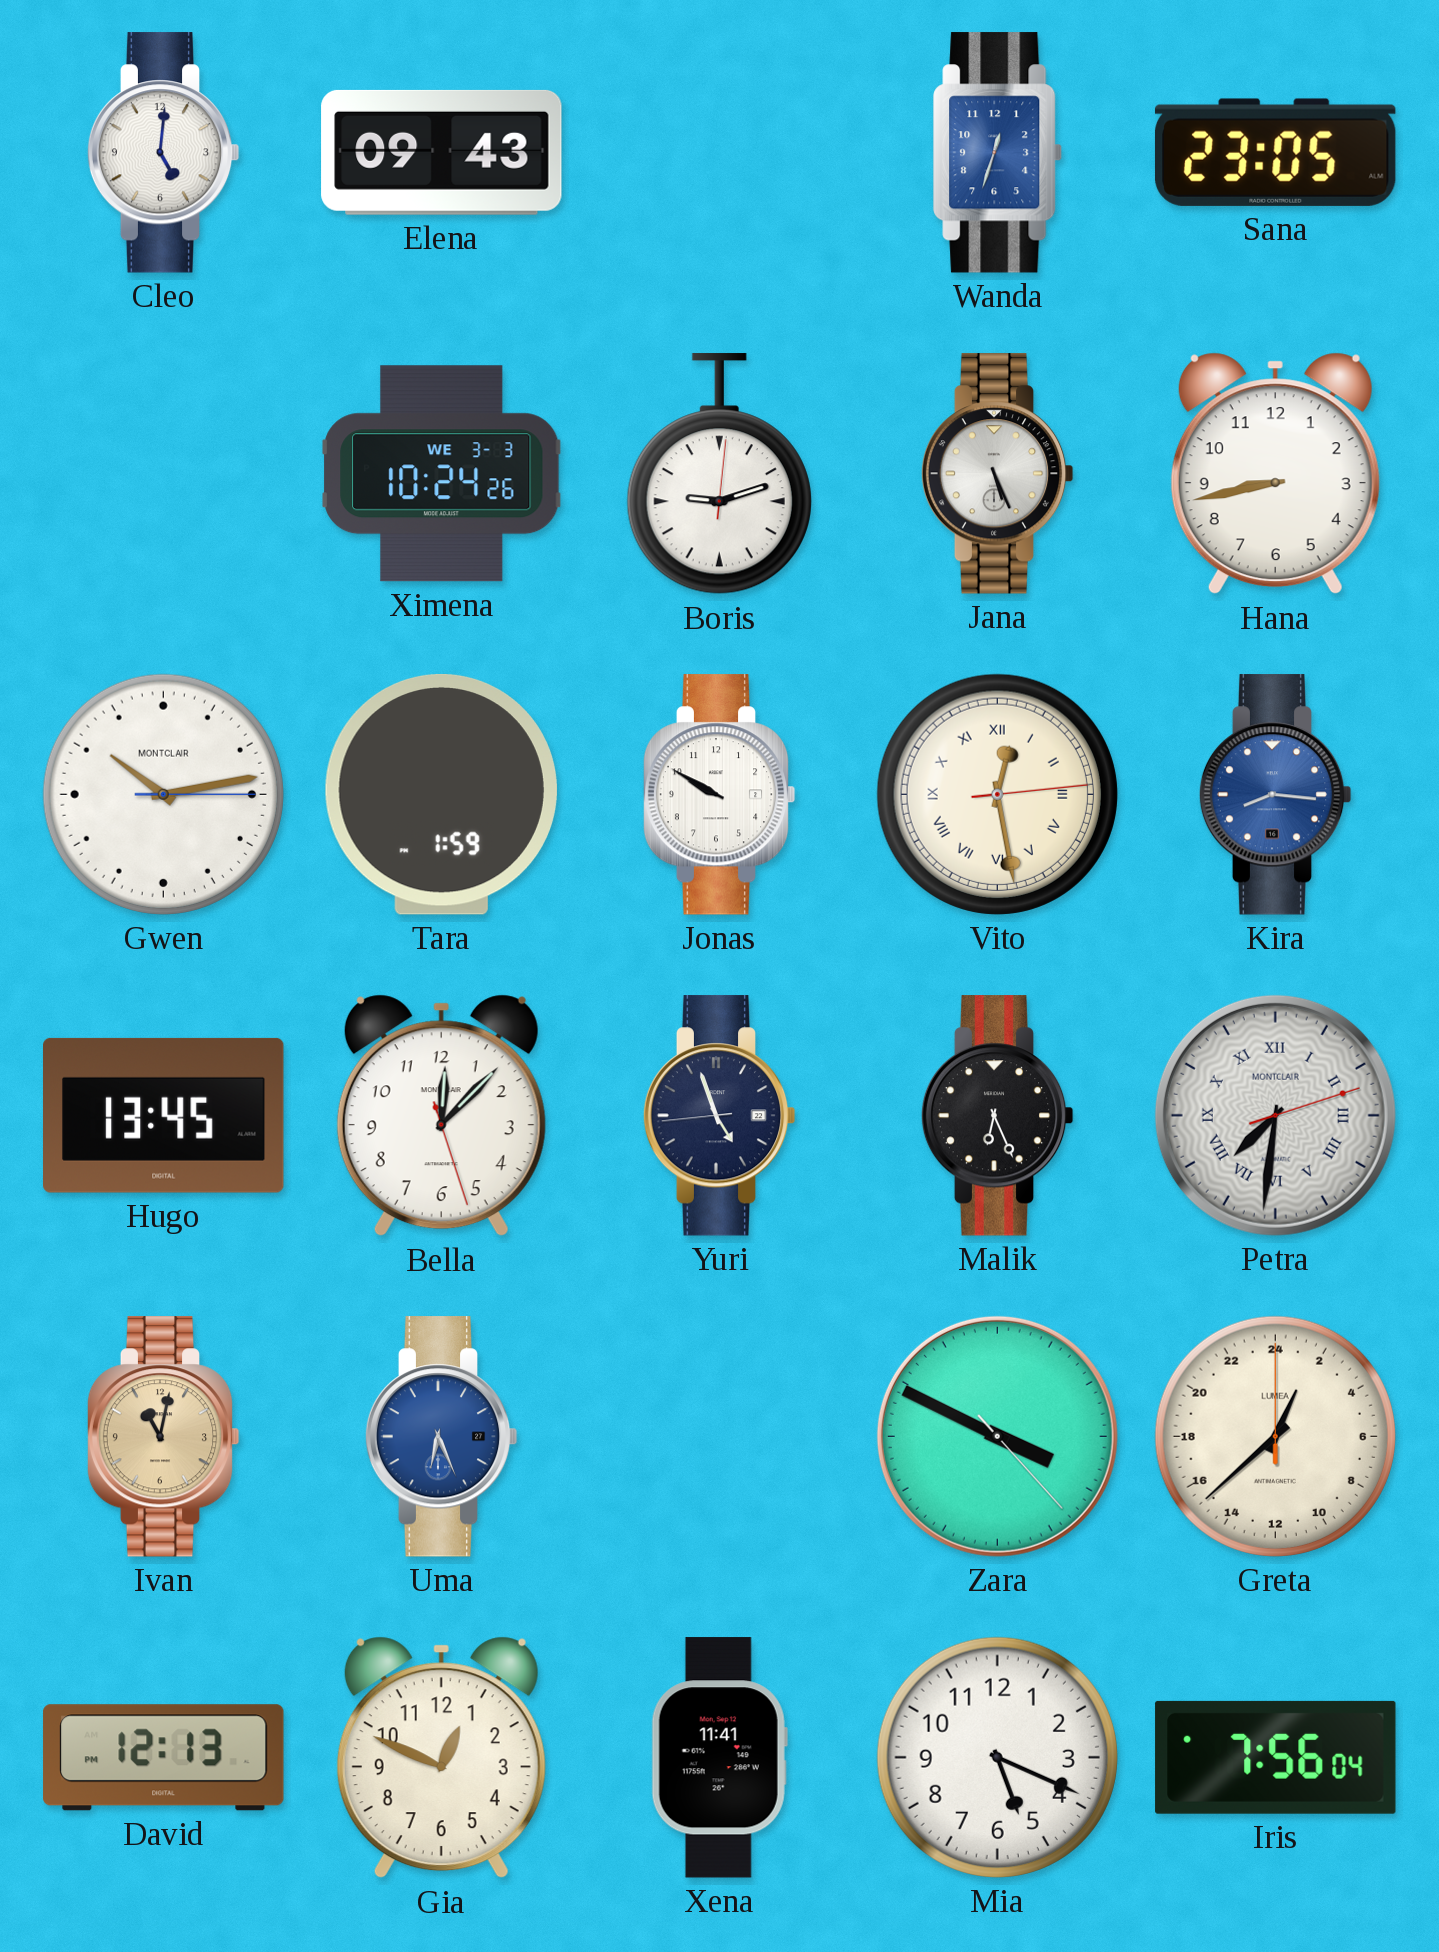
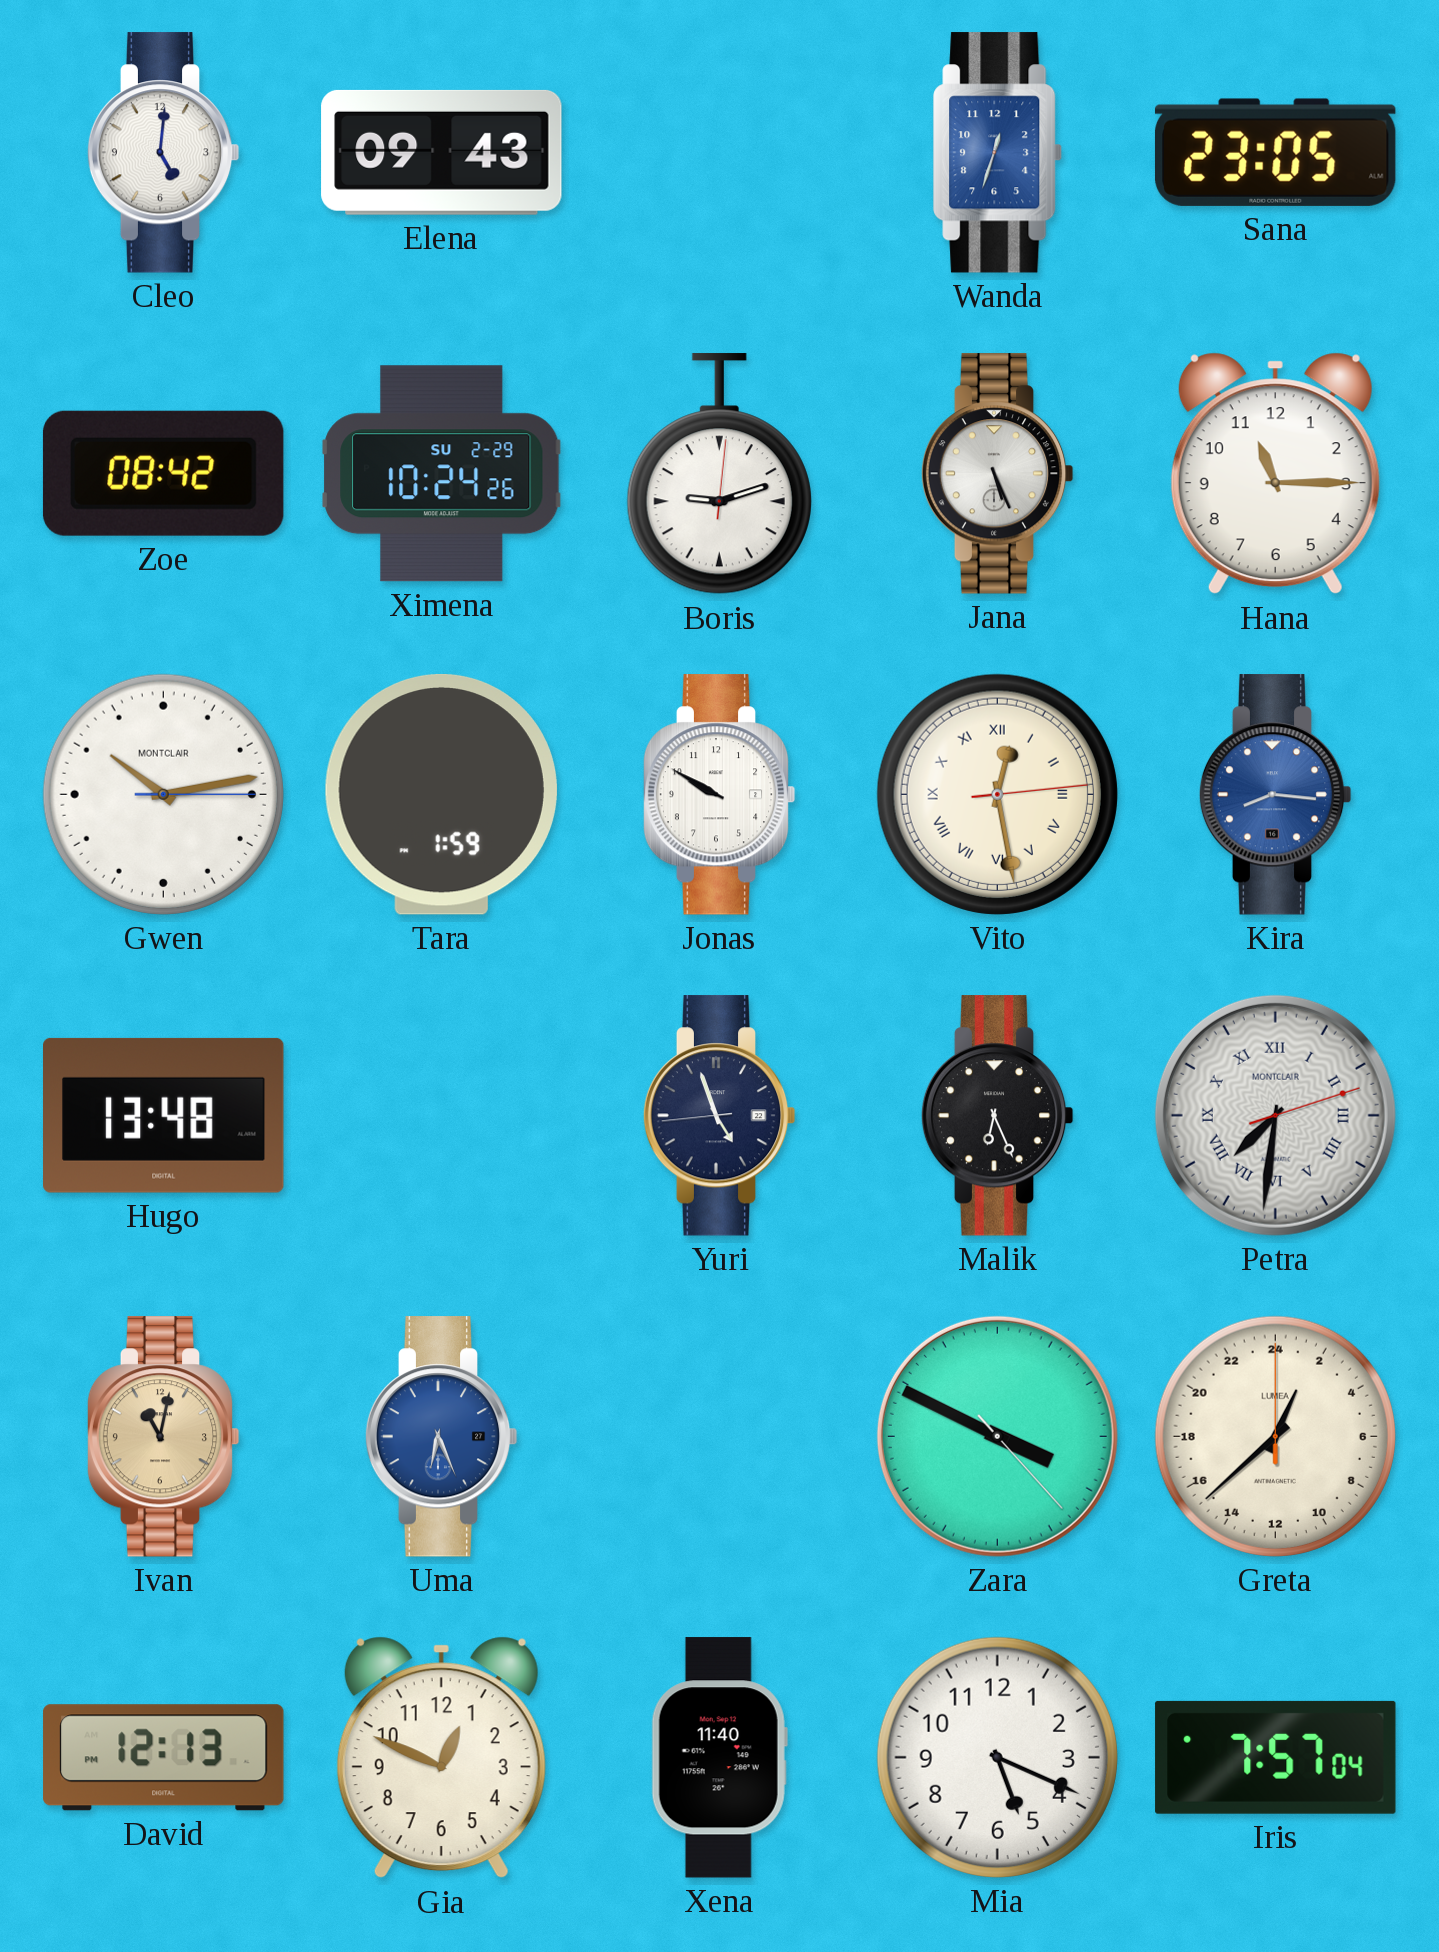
Zoe: none -> 08:42
Ximena date: WE 3-3 -> SU 2-29
Hana: 8:43 -> 11:15
Hugo: 13:45 -> 13:48
Bella: 12:07 -> none
Xena: 11:41 -> 11:40
Iris: 7:56 -> 7:57
